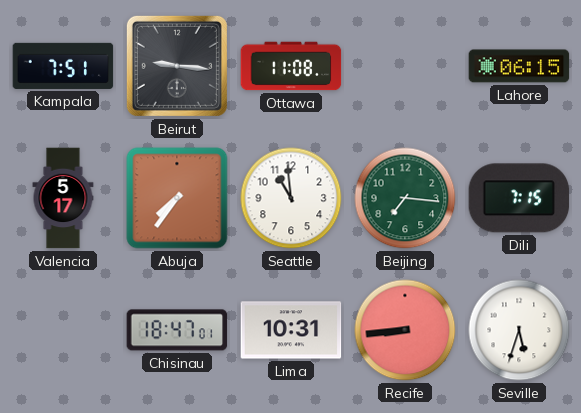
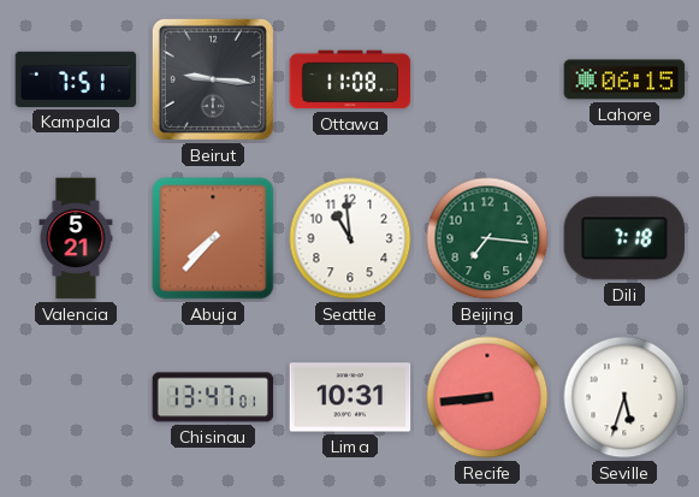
Valencia: 5:17 -> 5:21
Abuja: 7:36 -> 7:37
Dili: 7:15 -> 7:18
Chisinau: 18:47 -> 13:47
